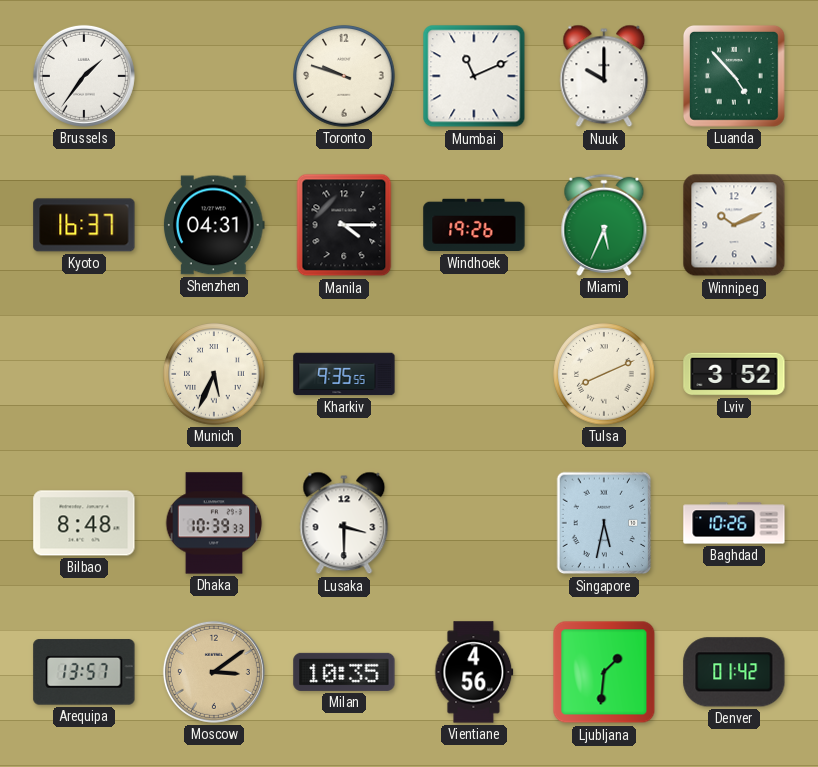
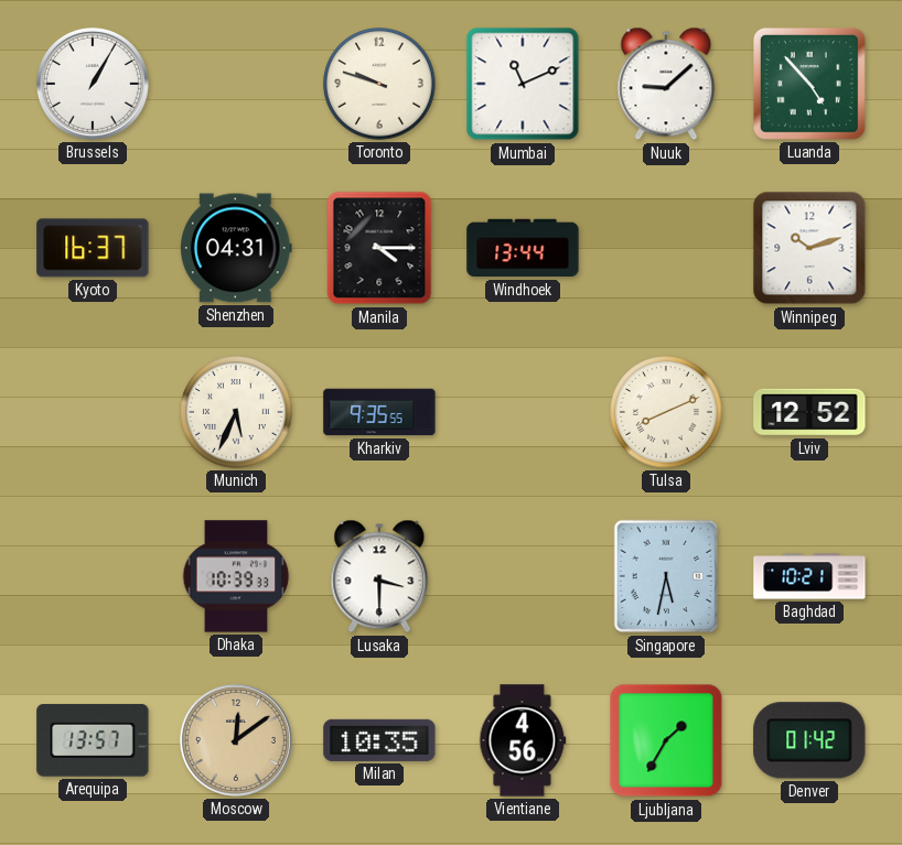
Brussels: 1:36 -> 1:05
Nuuk: 10:00 -> 9:08
Windhoek: 19:26 -> 13:44
Miami: 5:34 -> none
Winnipeg: 10:11 -> 10:12
Lviv: 3:52 -> 12:52
Bilbao: 8:48 -> none
Baghdad: 10:26 -> 10:21
Moscow: 3:09 -> 12:09
Ljubljana: 1:31 -> 1:35
